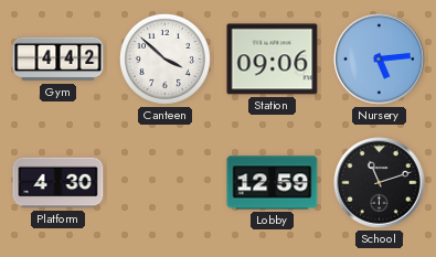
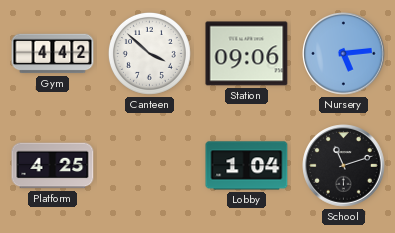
Platform: 4:30 -> 4:25
Lobby: 12:59 -> 1:04
